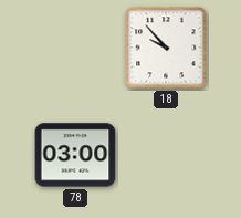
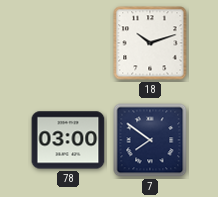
18: 9:53 -> 10:12
7: none -> 7:51
